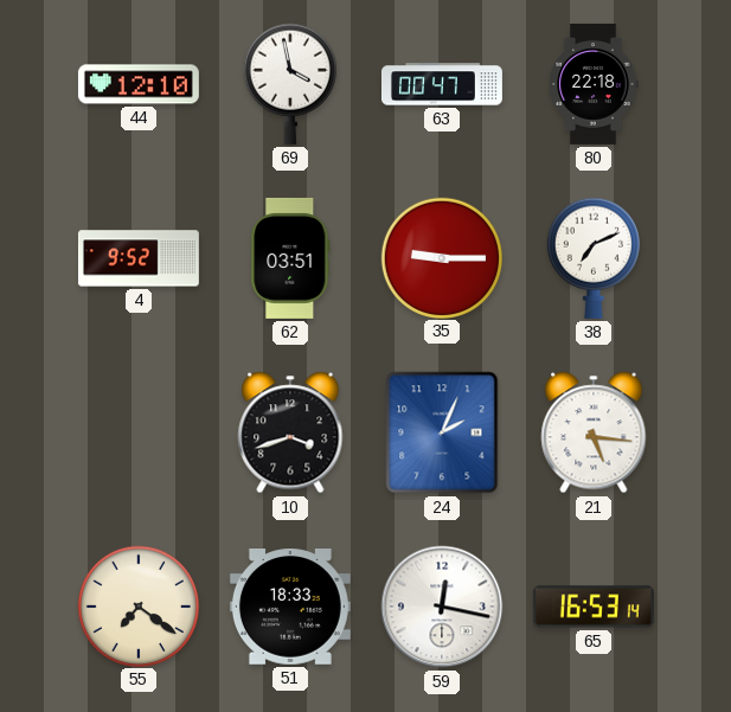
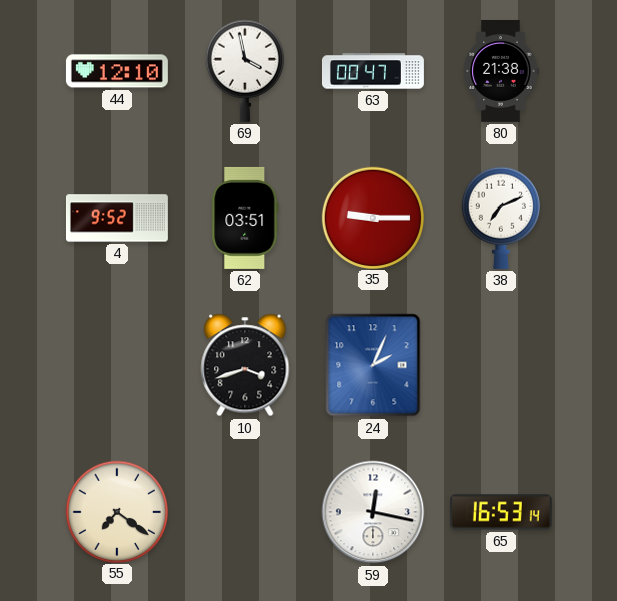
80: 22:18 -> 21:38
21: 5:16 -> none
51: 18:33 -> none
